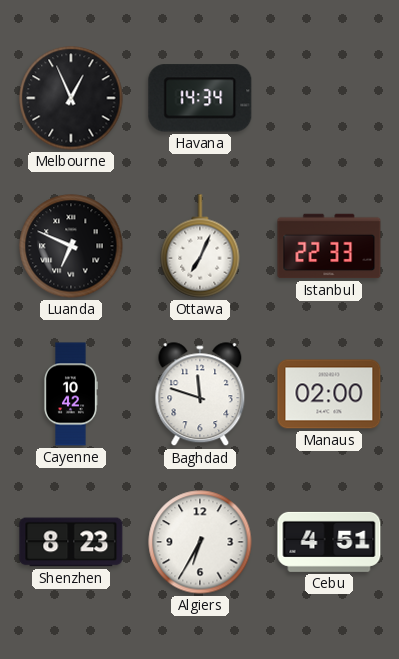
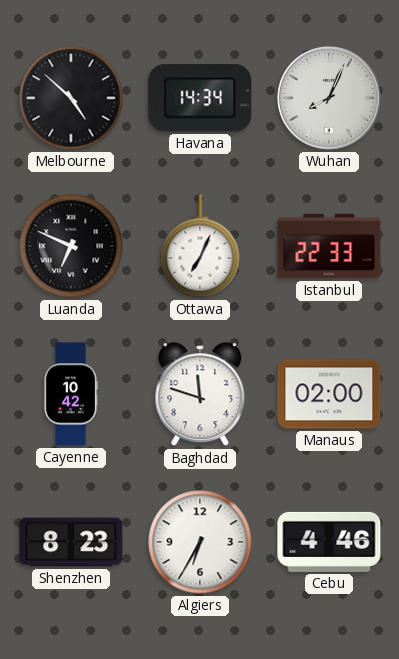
Melbourne: 12:56 -> 4:52
Wuhan: none -> 8:04
Cebu: 4:51 -> 4:46
